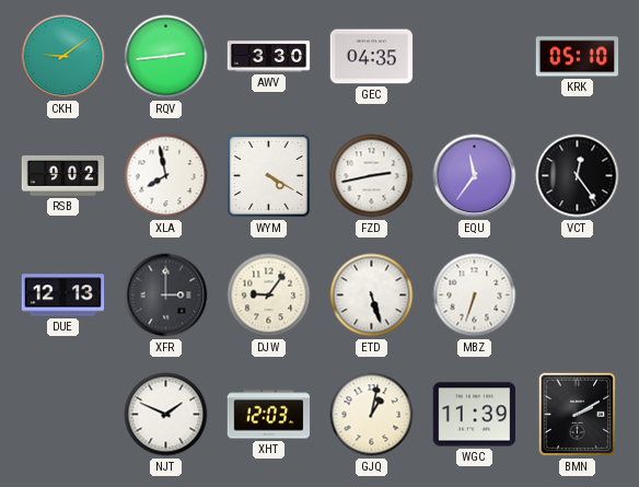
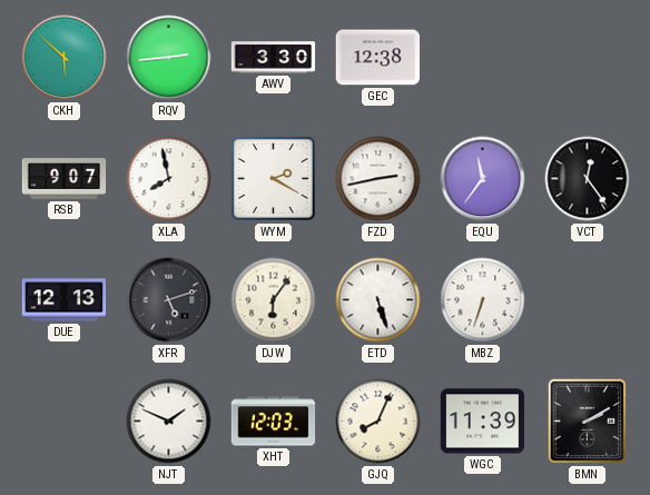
CKH: 9:09 -> 5:52
GEC: 04:35 -> 12:38
KRK: 05:10 -> none
RSB: 9:02 -> 9:07
WYM: 4:20 -> 2:20
XFR: 3:00 -> 5:12
DJW: 9:06 -> 6:06
GJQ: 1:02 -> 8:04
